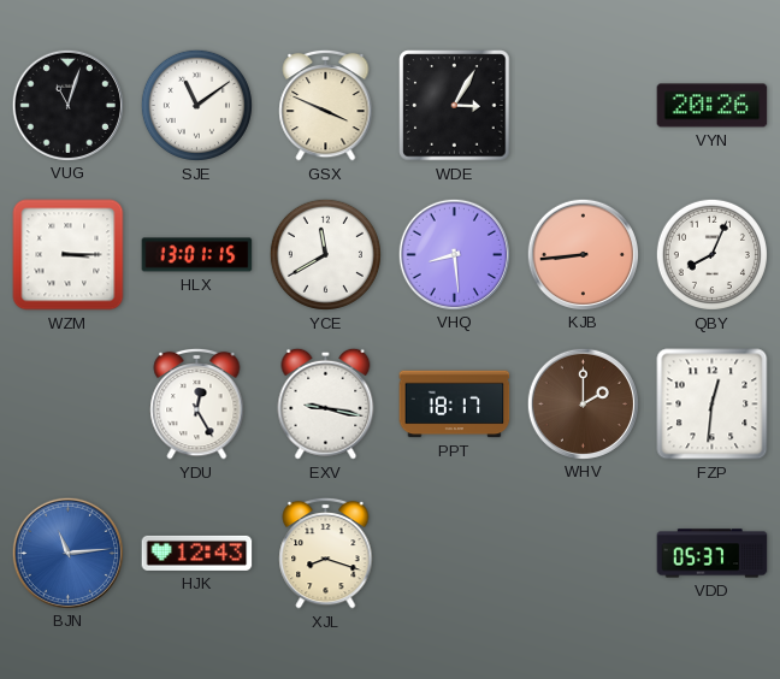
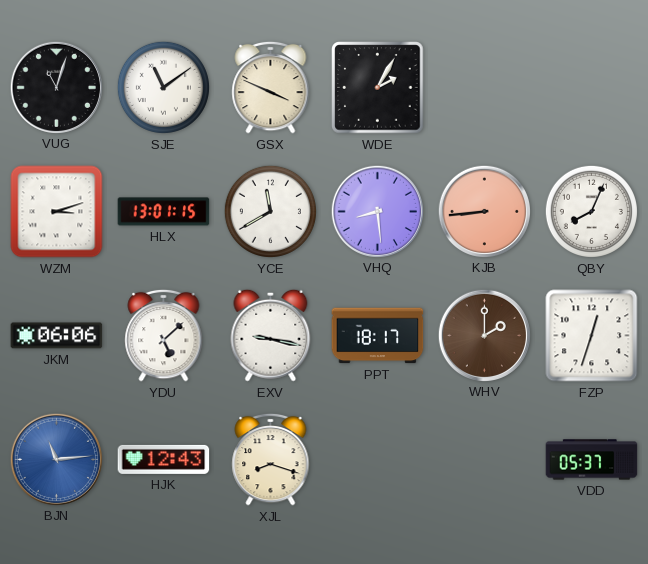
WDE: 3:05 -> 2:05
VYN: 20:26 -> none
WZM: 3:15 -> 3:12
JKM: none -> 06:06
YDU: 12:25 -> 5:08
FZP: 12:31 -> 12:33
